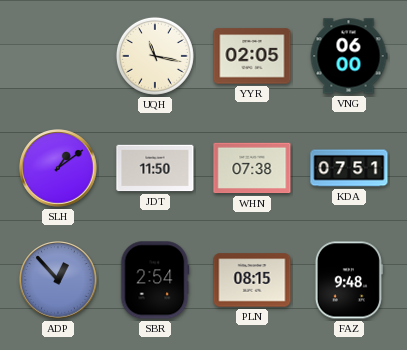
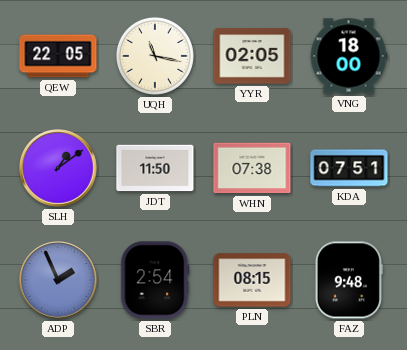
QEW: none -> 22:05
VNG: 06:00 -> 18:00
ADP: 12:53 -> 1:56
